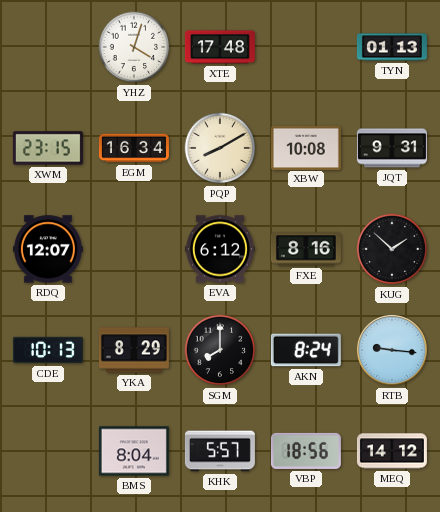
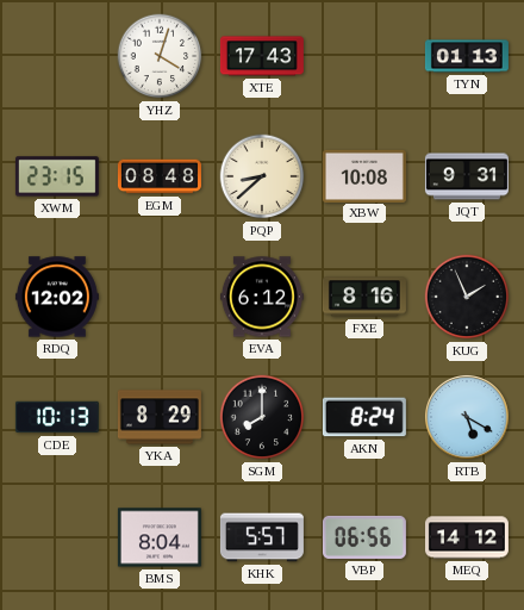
XTE: 17:48 -> 17:43
EGM: 16:34 -> 08:48
PQP: 8:10 -> 8:38
RDQ: 12:07 -> 12:02
KUG: 1:52 -> 1:56
RTB: 9:16 -> 5:20
VBP: 18:56 -> 06:56
